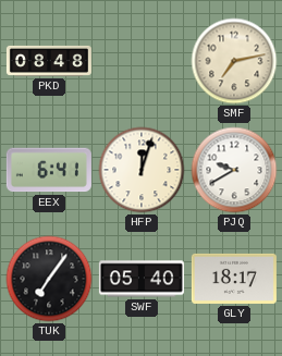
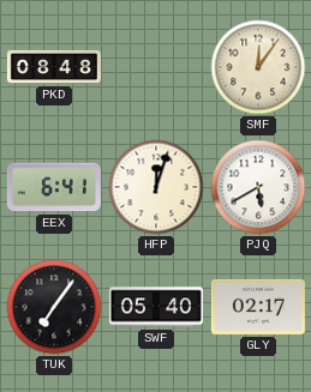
SMF: 7:13 -> 12:06
PJQ: 9:40 -> 5:40
GLY: 18:17 -> 02:17
